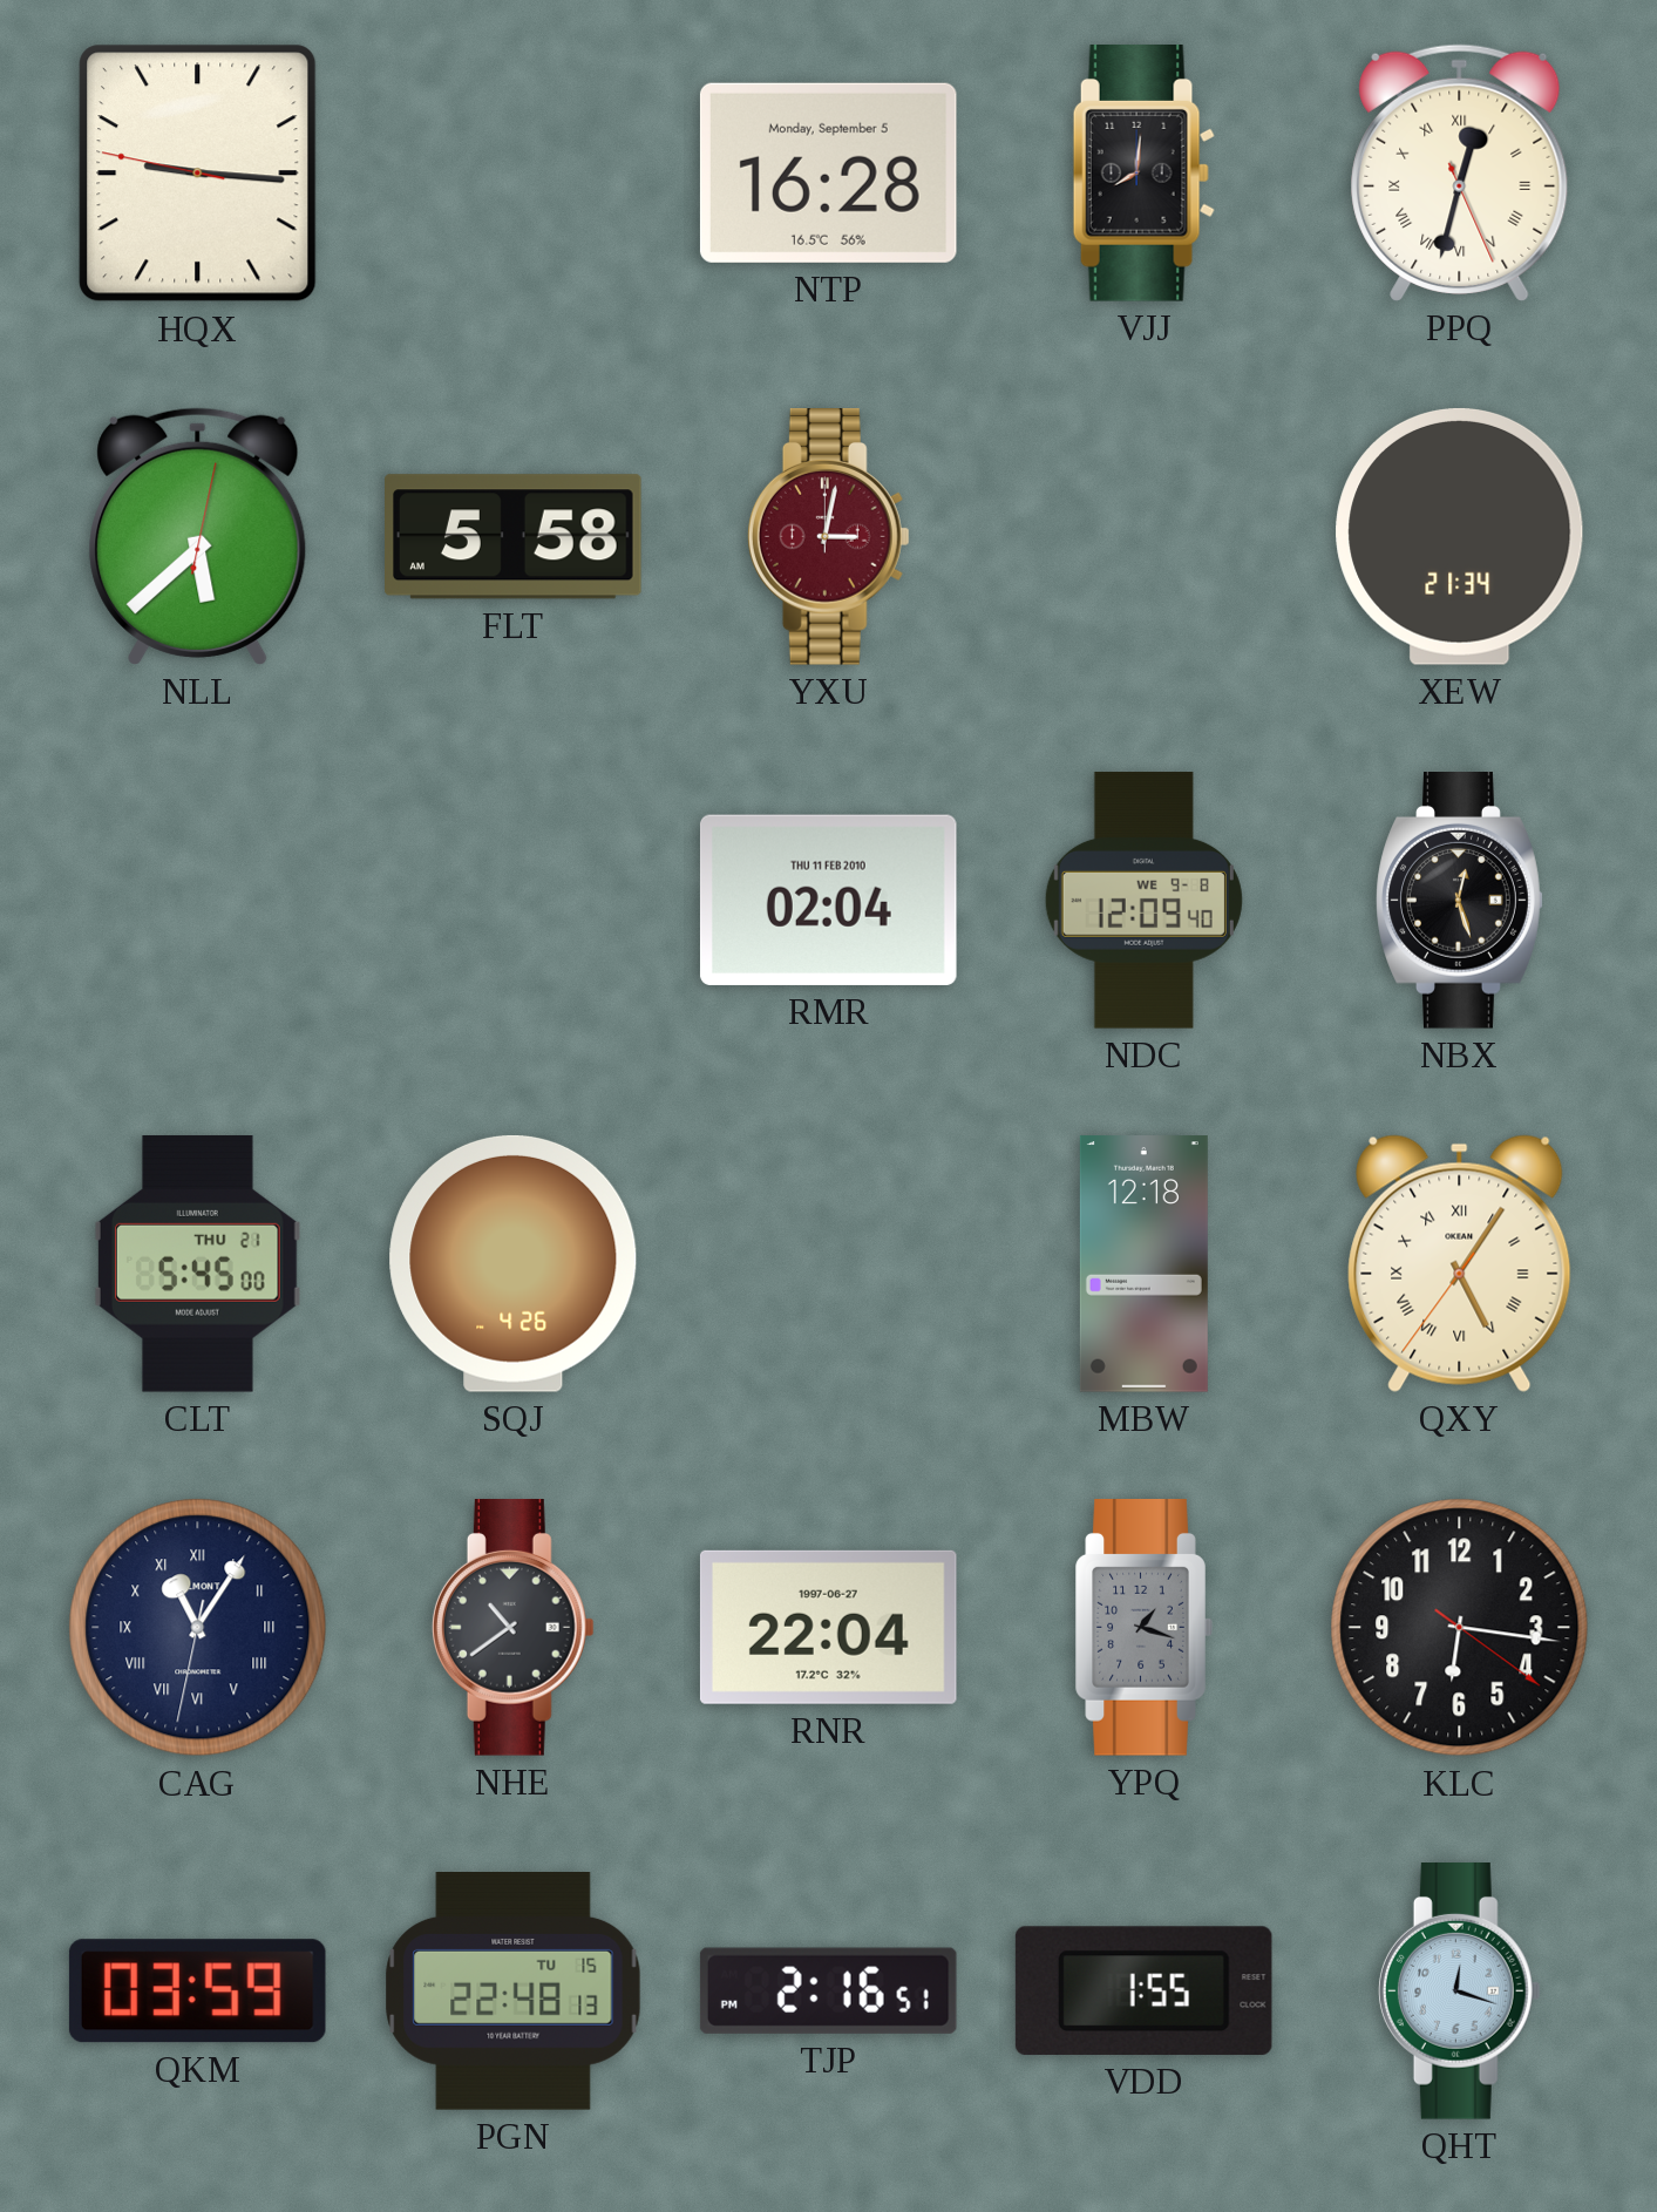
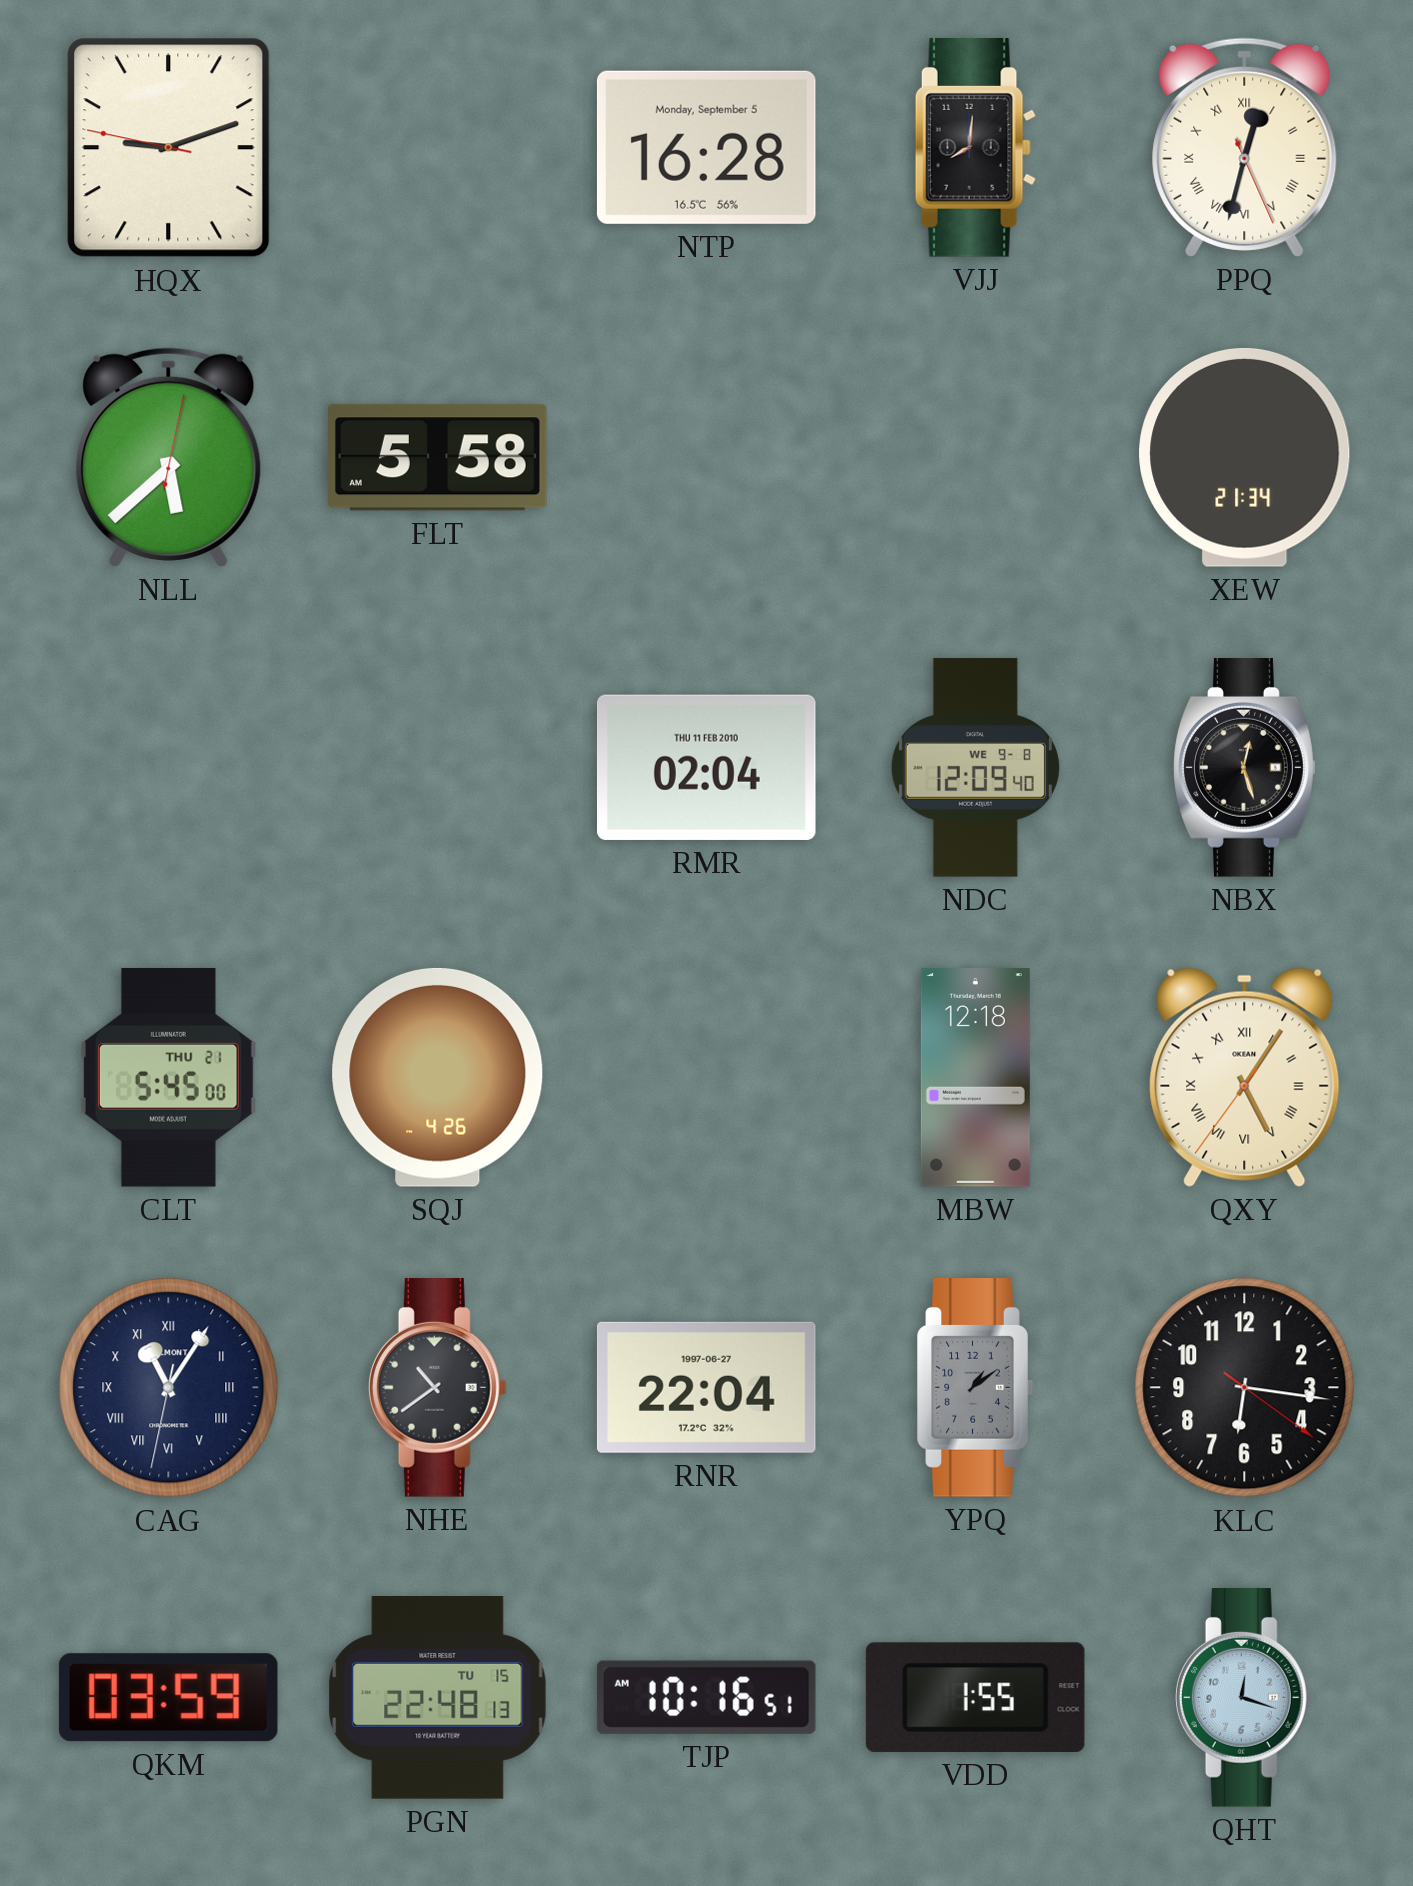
HQX: 9:15 -> 9:11
YXU: 3:02 -> none
YPQ: 1:18 -> 1:09
TJP: 2:16 -> 10:16
